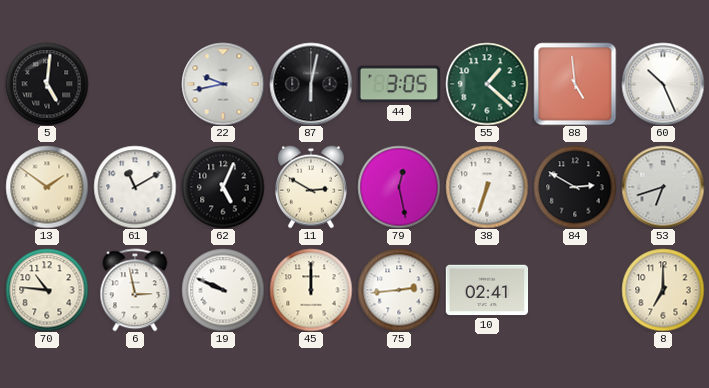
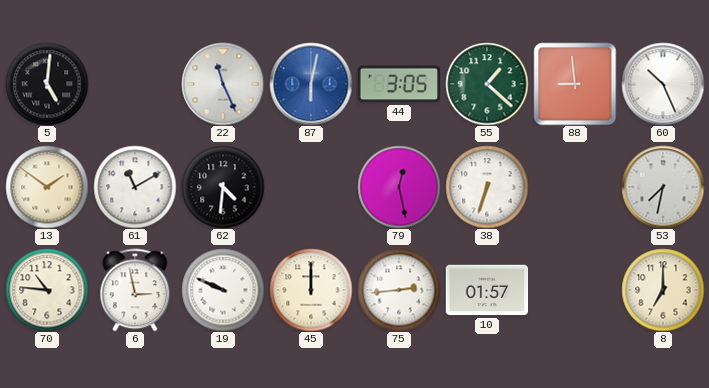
22: 9:43 -> 11:26
87 dial: black -> blue
88: 4:59 -> 8:59
62: 5:04 -> 4:31
11: 2:50 -> none
84: 2:50 -> none
53: 6:42 -> 7:32
10: 02:41 -> 01:57
